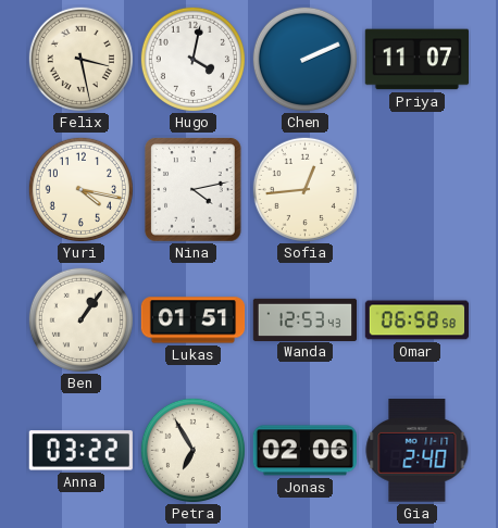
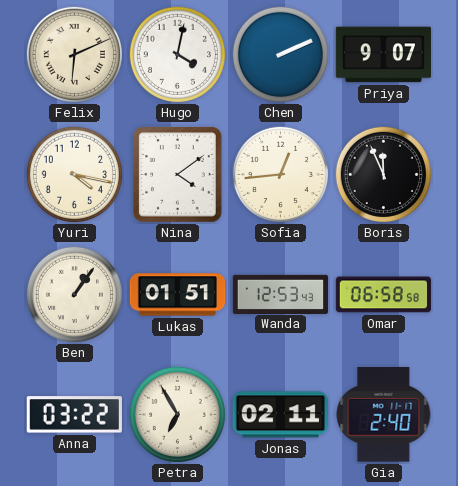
Felix: 3:28 -> 6:11
Priya: 11:07 -> 9:07
Nina: 4:13 -> 4:09
Boris: none -> 11:56
Jonas: 02:06 -> 02:11
